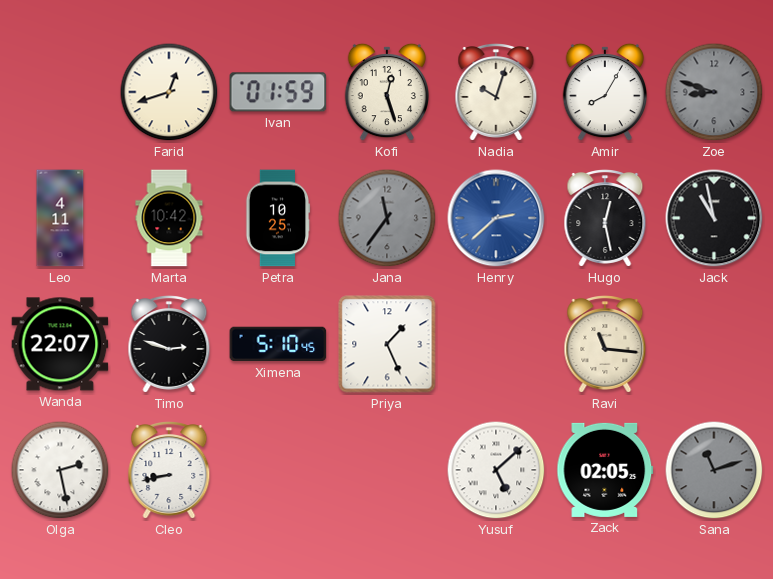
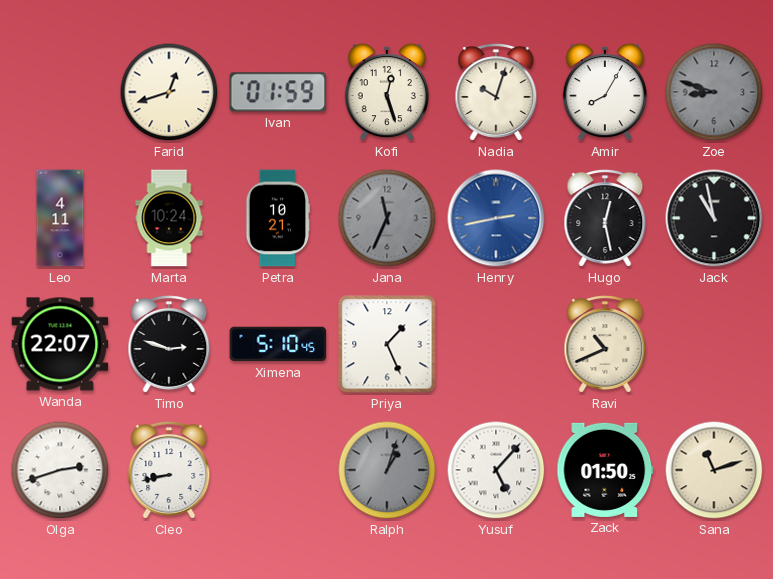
Marta: 10:42 -> 10:24
Petra: 10:25 -> 10:21
Jana: 11:36 -> 11:34
Henry: 2:38 -> 2:43
Ravi: 11:16 -> 10:41
Olga: 2:28 -> 2:42
Ralph: none -> 1:03
Yusuf: 5:08 -> 5:07
Zack: 02:05 -> 01:50
Sana dial: grey -> cream
